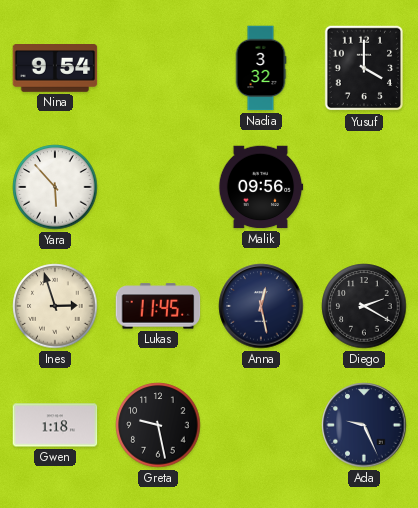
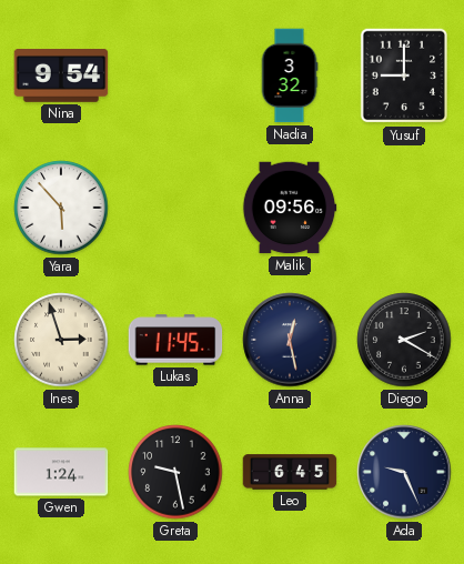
Yusuf: 4:00 -> 9:00
Gwen: 1:18 -> 1:24
Leo: none -> 6:45
